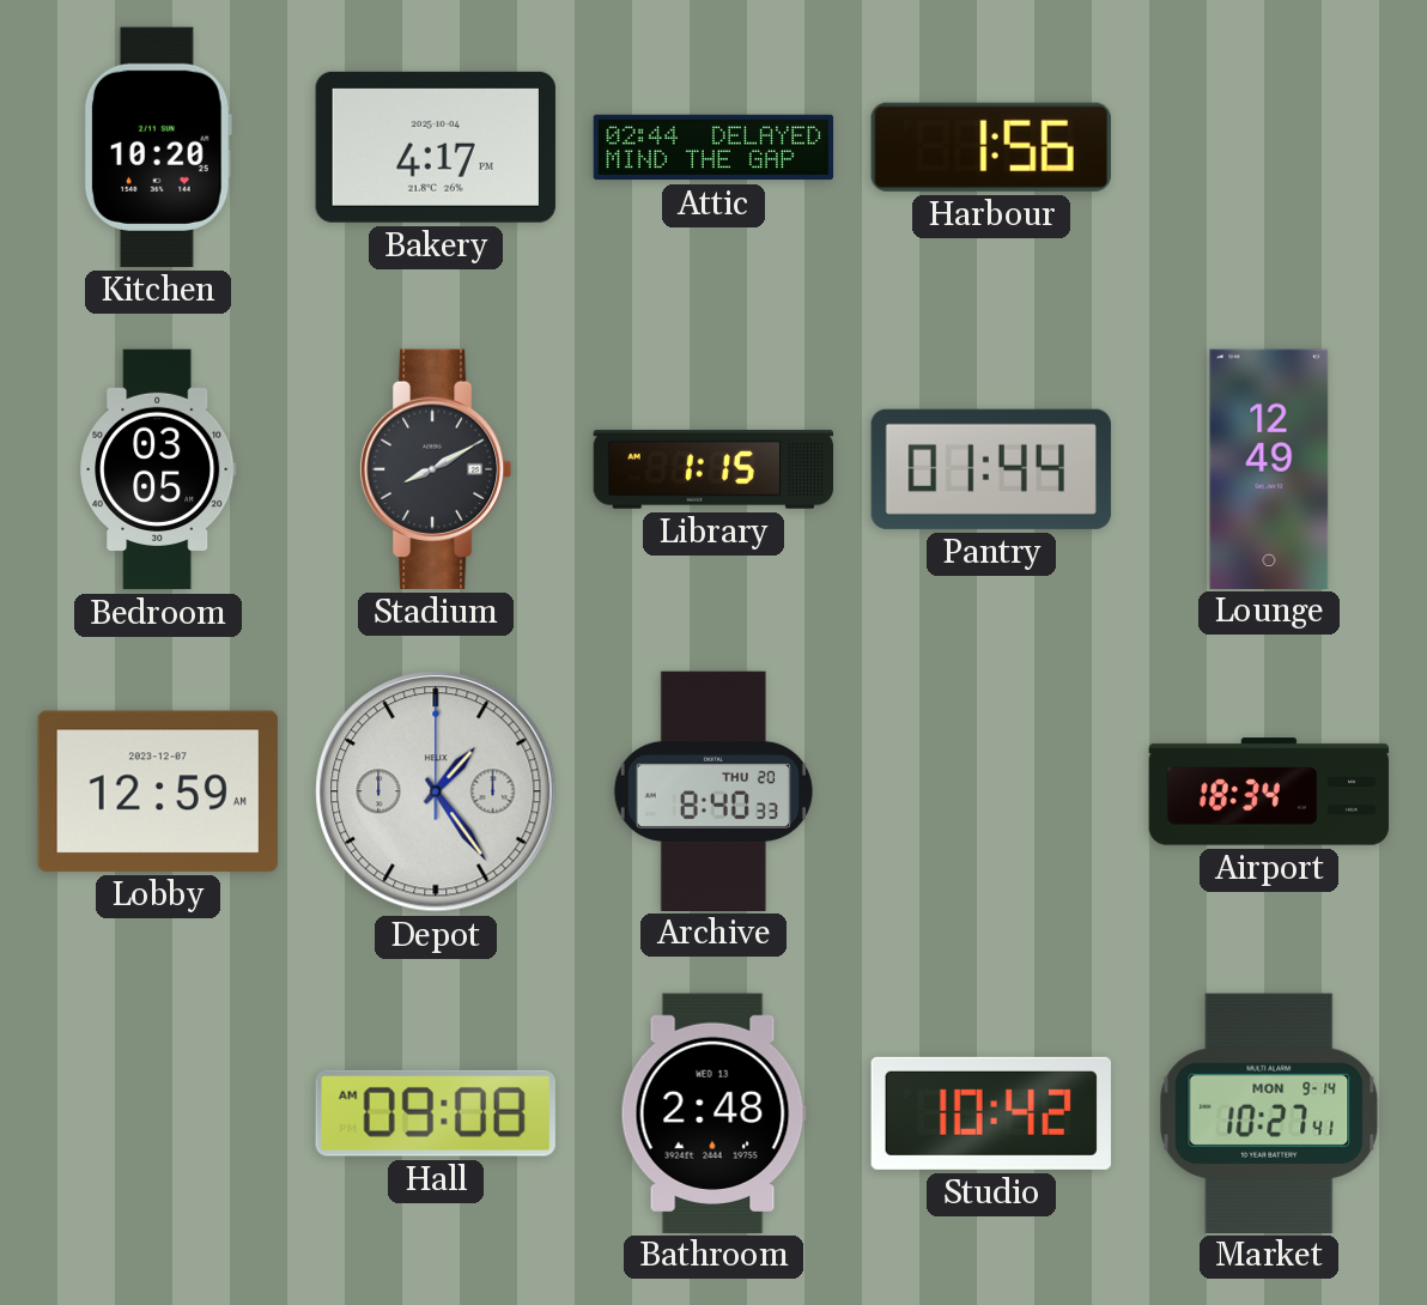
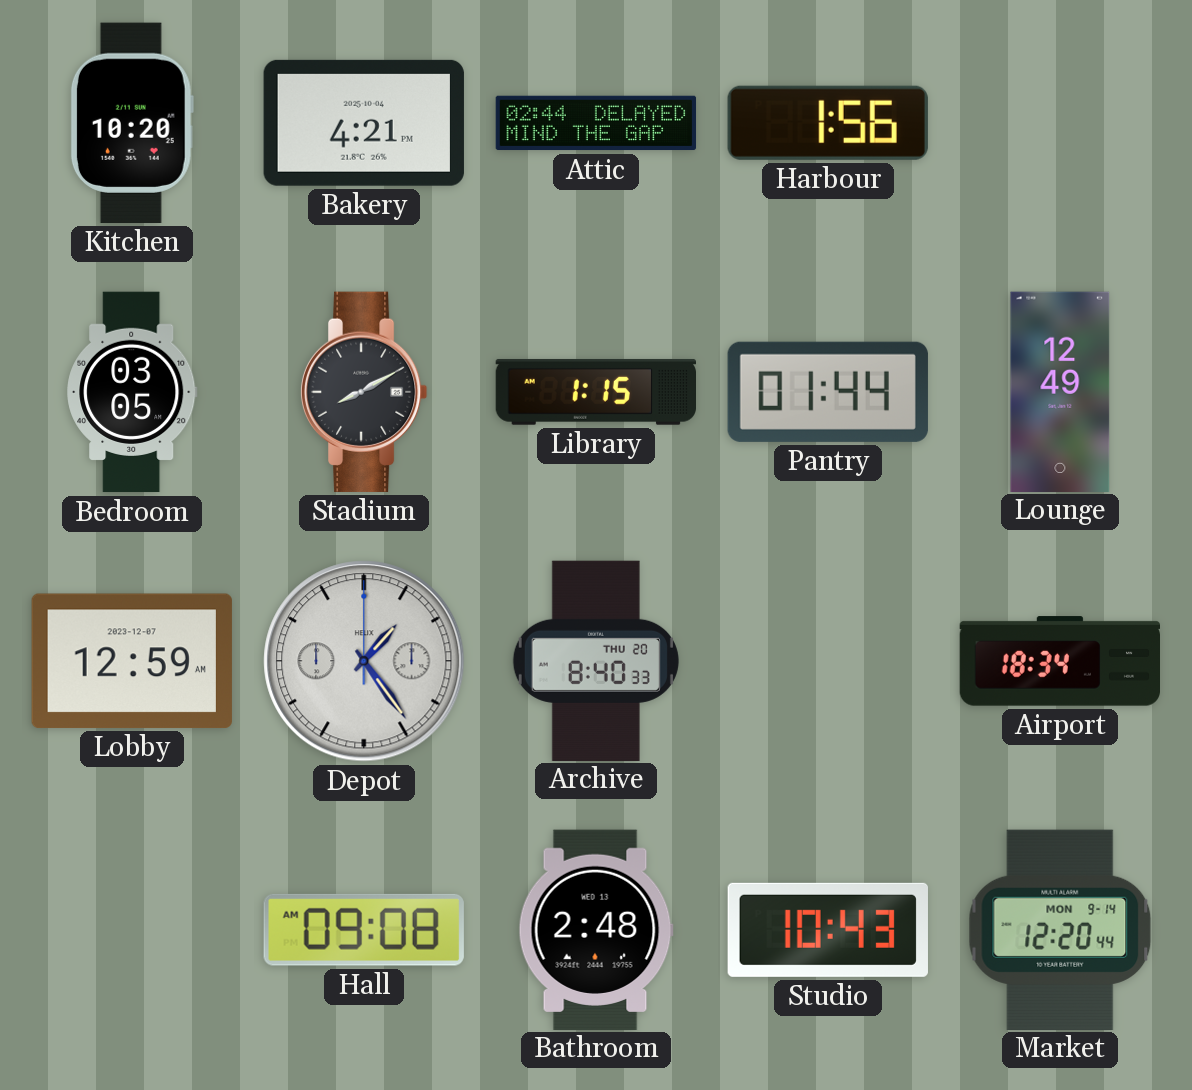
Bakery: 4:17 -> 4:21
Studio: 10:42 -> 10:43
Market: 10:27 -> 12:20
